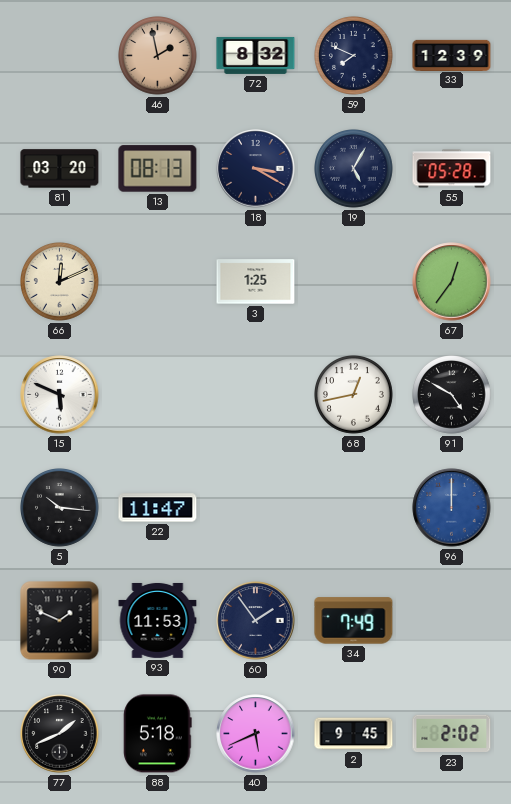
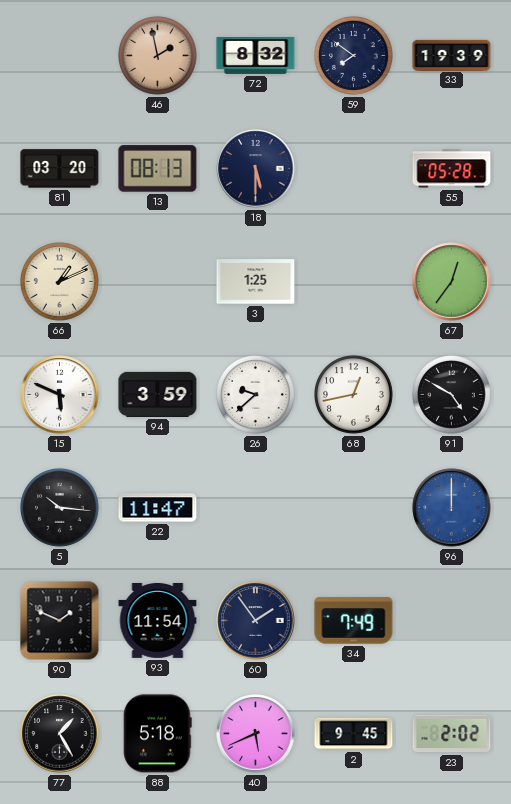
59: 7:49 -> 7:51
33: 12:39 -> 19:39
18: 3:20 -> 5:30
19: 5:05 -> none
66: 12:11 -> 1:11
94: none -> 3:59
26: none -> 9:38
93: 11:53 -> 11:54
77: 1:41 -> 1:25
